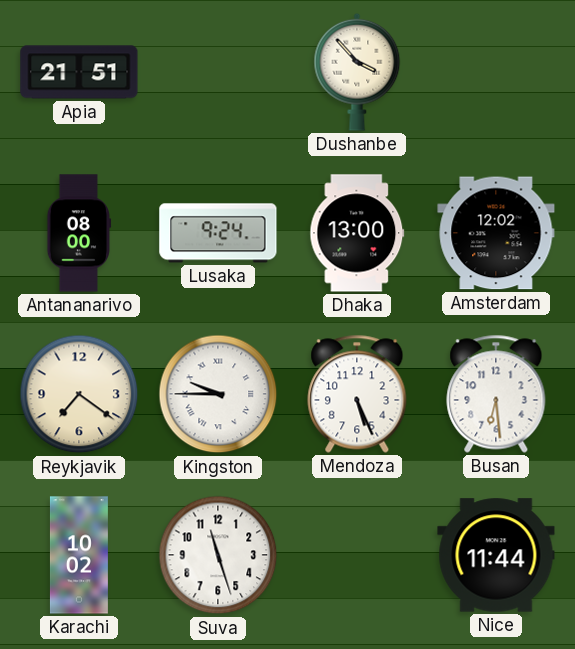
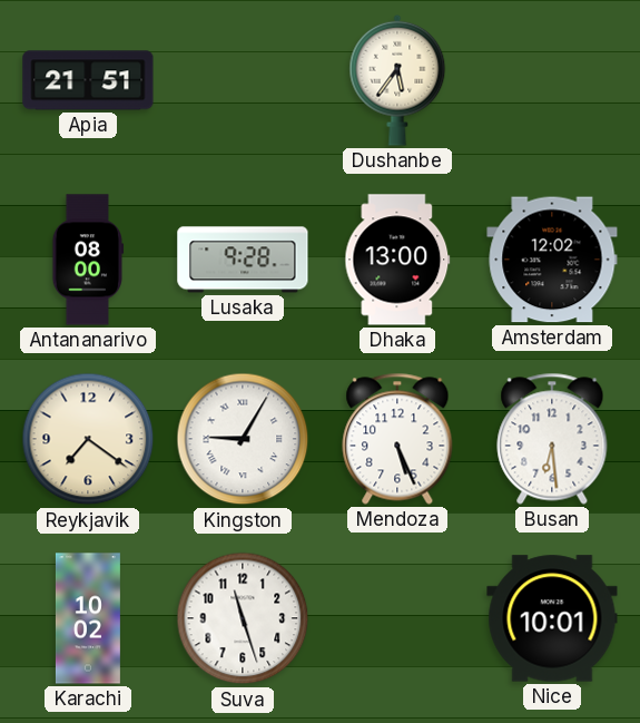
Dushanbe: 3:53 -> 5:36
Lusaka: 9:24 -> 9:28
Kingston: 9:45 -> 9:05
Nice: 11:44 -> 10:01
